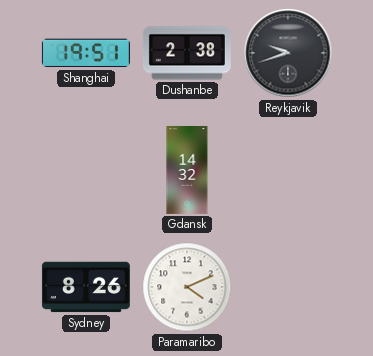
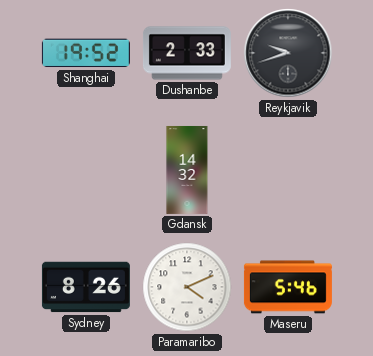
Shanghai: 19:51 -> 19:52
Dushanbe: 2:38 -> 2:33
Maseru: none -> 5:46
